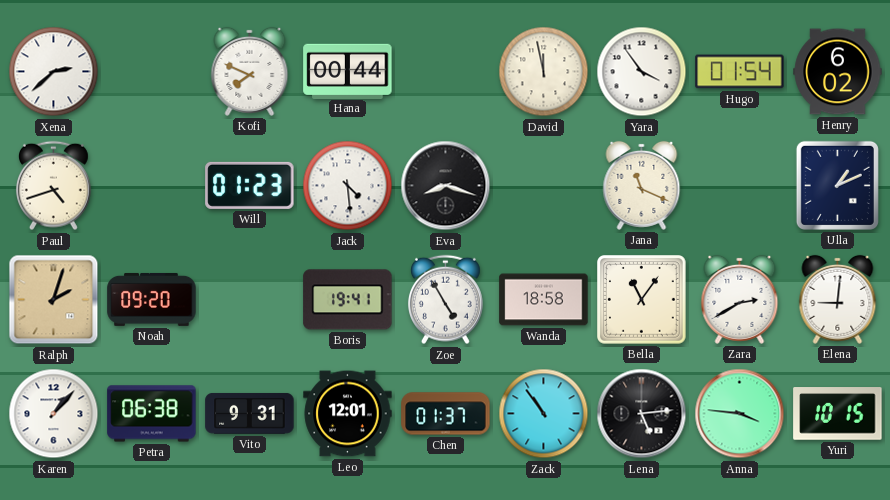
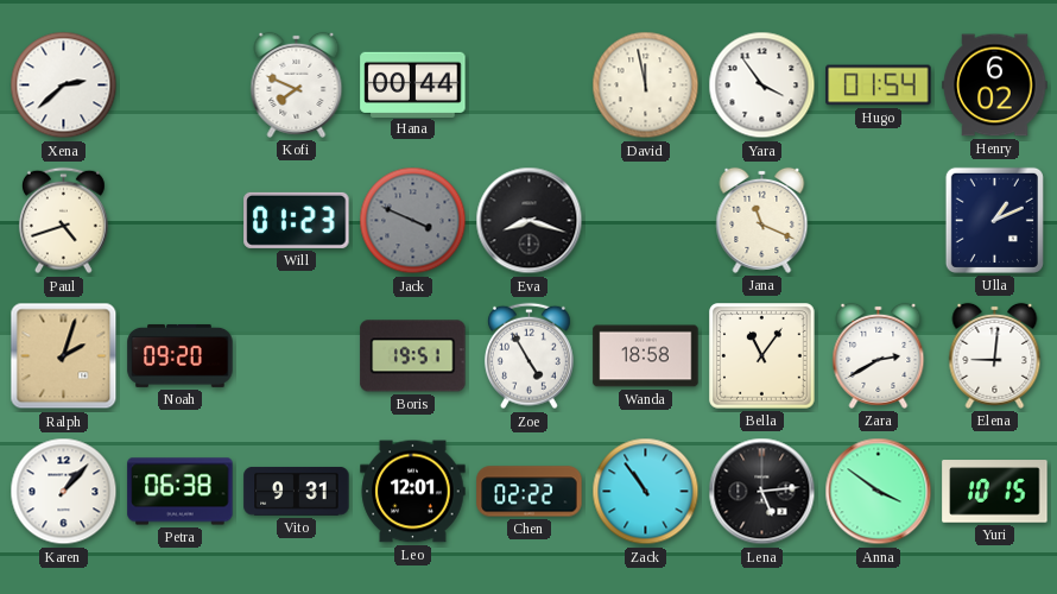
Jack: 4:29 -> 3:49
Jack dial: white -> grey
Boris: 19:41 -> 19:51
Chen: 01:37 -> 02:22
Anna: 3:46 -> 3:51
